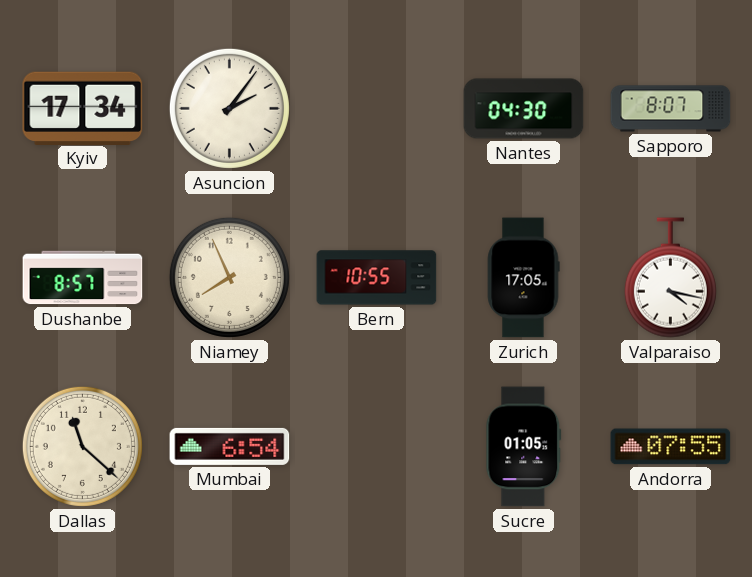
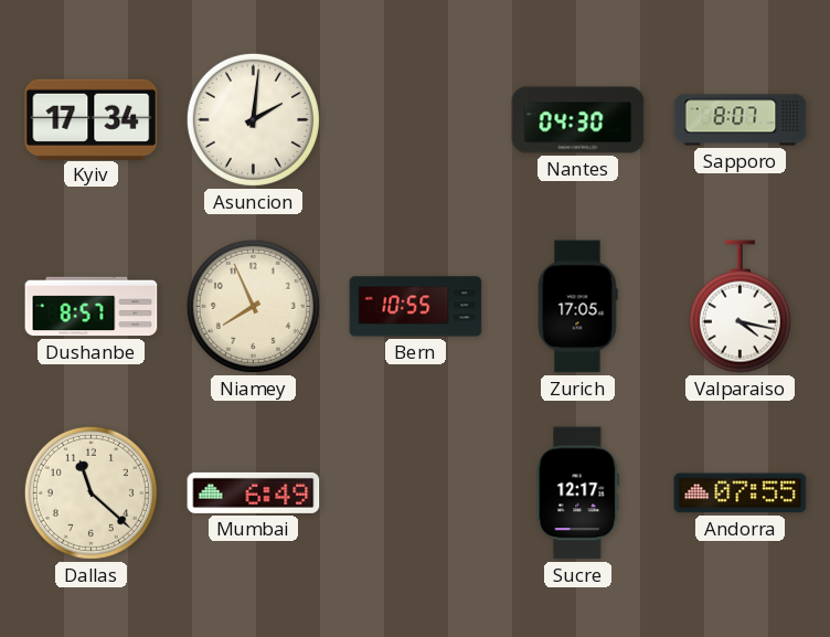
Asuncion: 2:06 -> 2:01
Mumbai: 6:54 -> 6:49
Sucre: 01:05 -> 12:17
